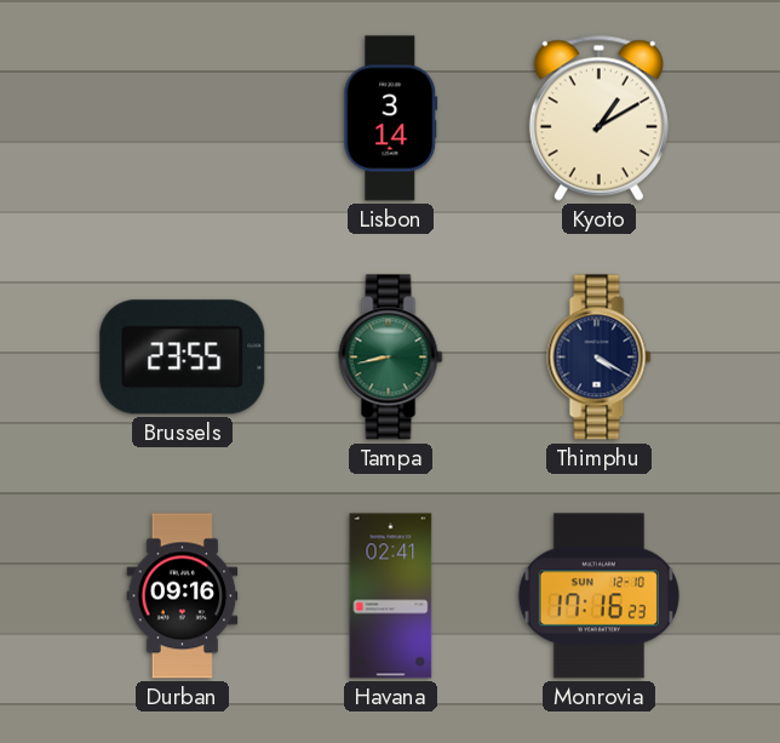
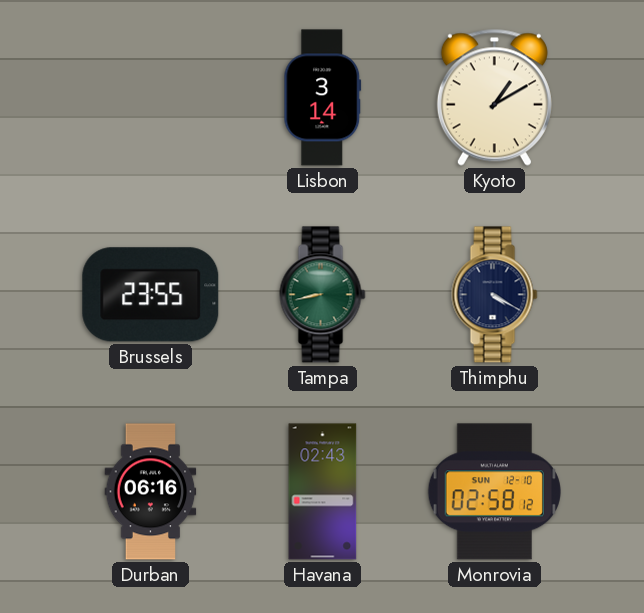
Durban: 09:16 -> 06:16
Havana: 02:41 -> 02:43
Monrovia: 17:16 -> 02:58
